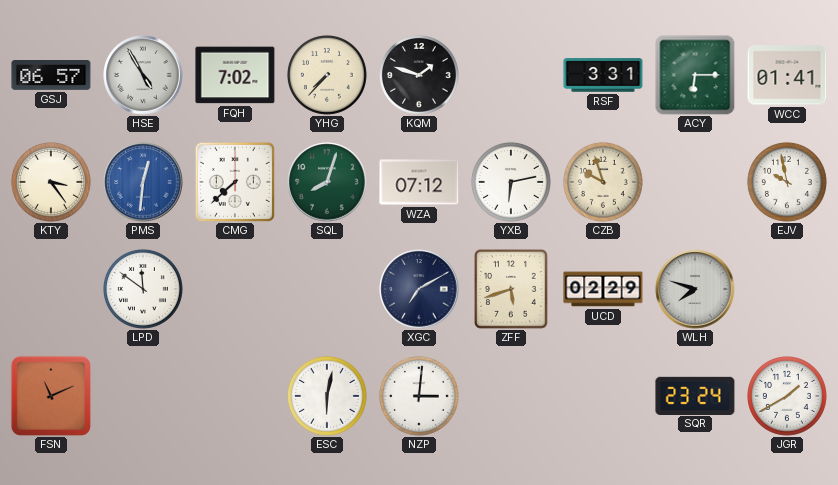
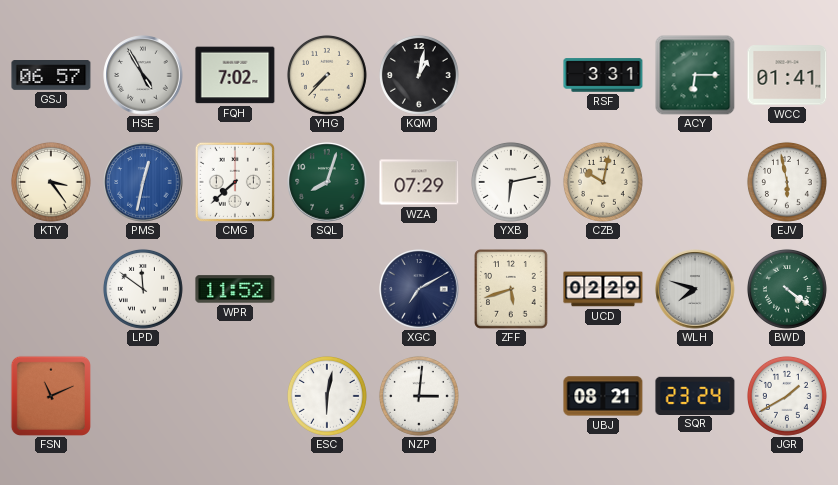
KQM: 1:48 -> 1:02
PMS: 12:31 -> 12:32
WZA: 07:12 -> 07:29
CZB: 9:57 -> 10:02
EJV: 9:58 -> 5:58
WPR: none -> 11:52
BWD: none -> 4:21
UBJ: none -> 08:21
